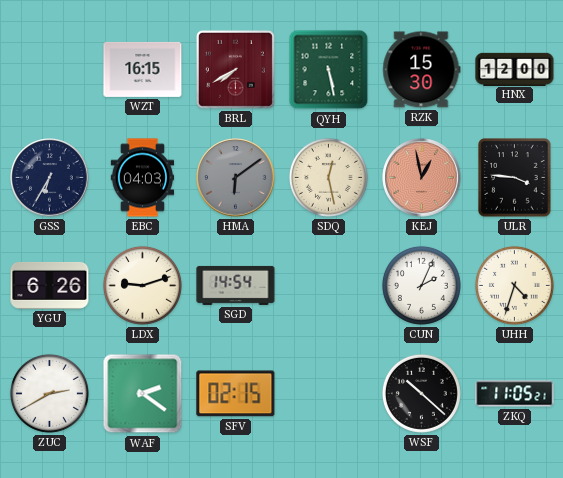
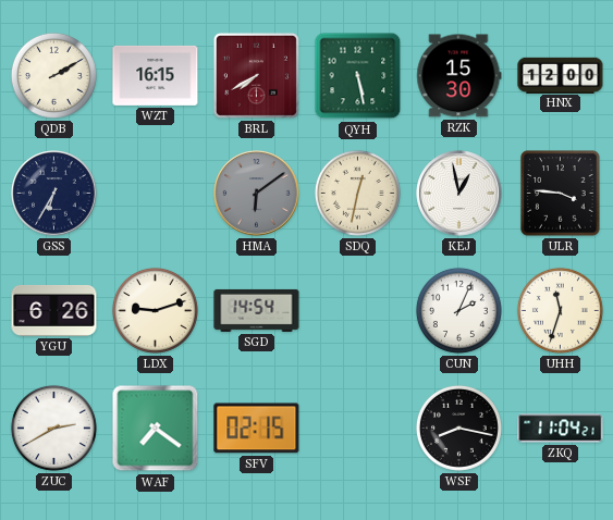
QDB: none -> 2:10
EBC: 04:03 -> none
SDQ: 12:28 -> 12:32
KEJ dial: salmon -> white
UHH: 4:33 -> 11:33
WAF: 2:21 -> 7:21
WSF: 10:22 -> 8:17
ZKQ: 11:05 -> 11:04
